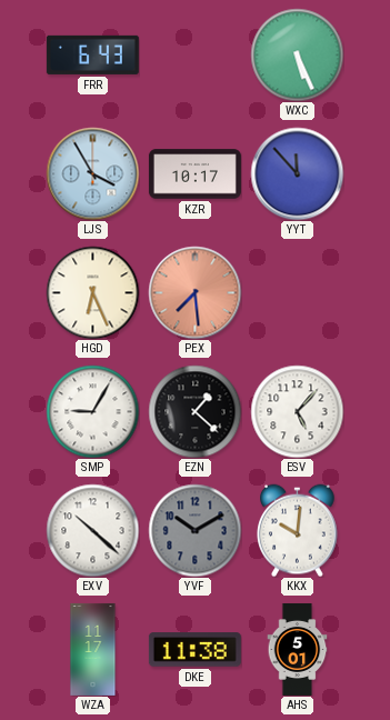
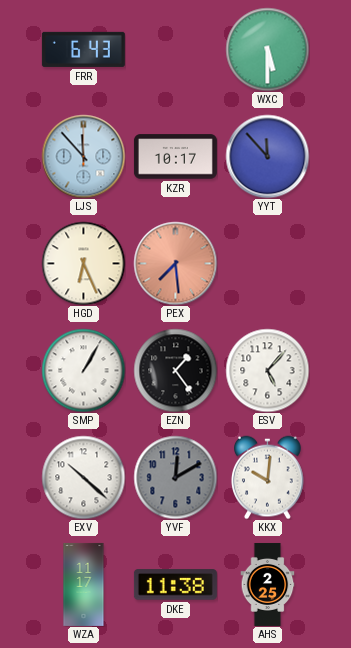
WXC: 5:26 -> 5:30
LJS: 3:55 -> 11:53
SMP: 9:05 -> 1:05
EZN: 1:22 -> 1:24
YVF: 10:10 -> 12:10
AHS: 5:01 -> 2:25
